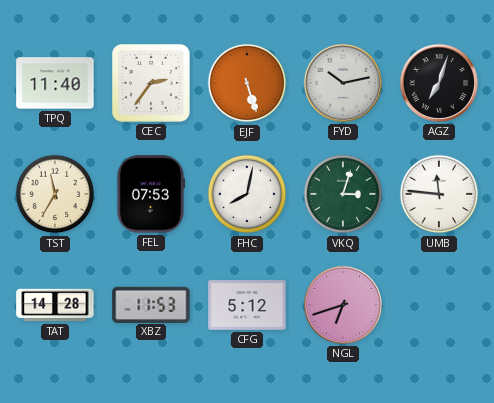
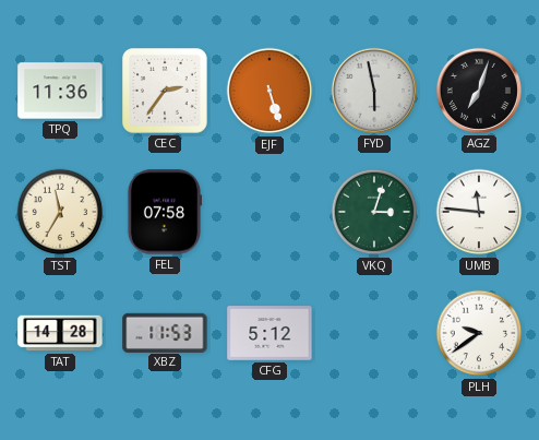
TPQ: 11:40 -> 11:36
FYD: 10:13 -> 5:58
FEL: 07:53 -> 07:58
FHC: 8:02 -> none
NGL: 6:42 -> none
PLH: none -> 9:39
